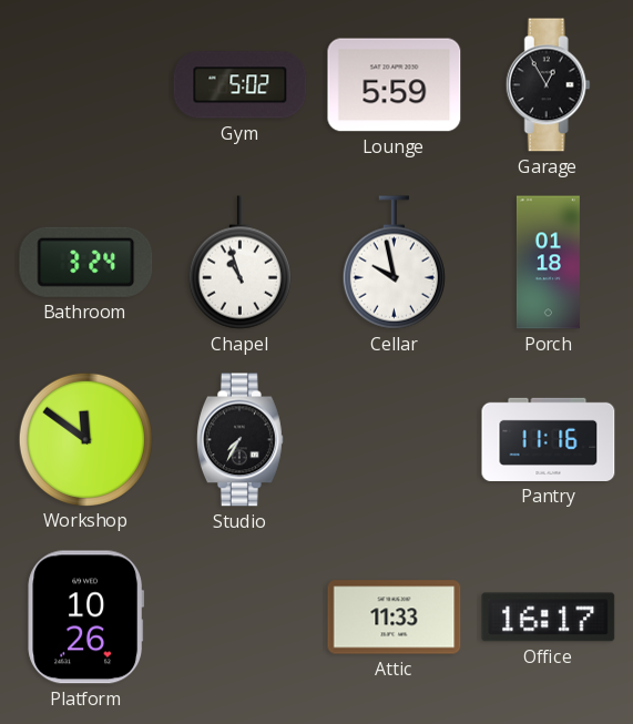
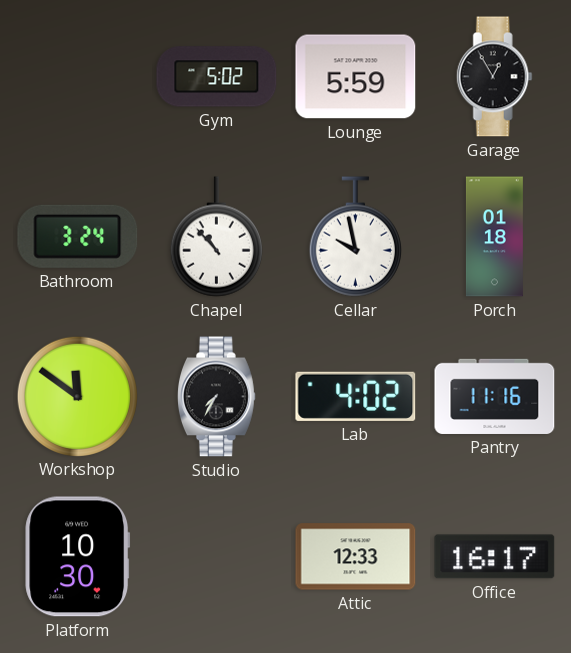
Chapel: 10:57 -> 10:53
Lab: none -> 4:02
Platform: 10:26 -> 10:30
Attic: 11:33 -> 12:33
